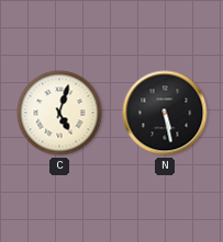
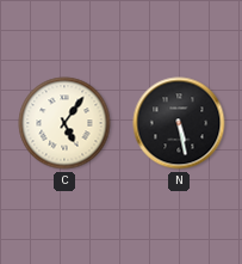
C: 5:03 -> 5:06
